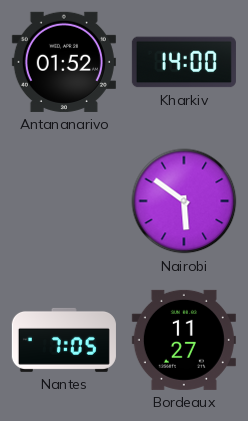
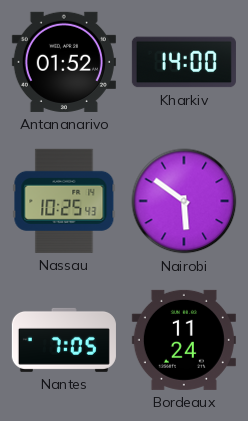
Nassau: none -> 10:25
Bordeaux: 11:27 -> 11:24
